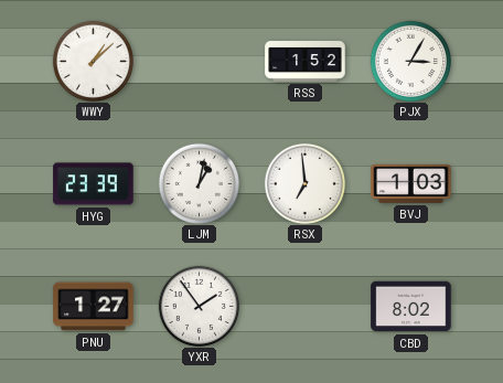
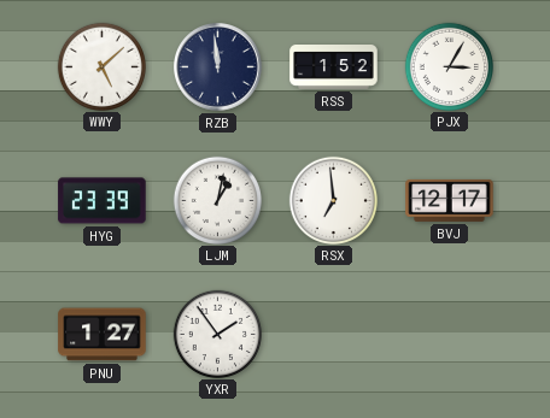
WWY: 1:08 -> 5:08
RZB: none -> 11:59
BVJ: 1:03 -> 12:17
CBD: 8:02 -> none
